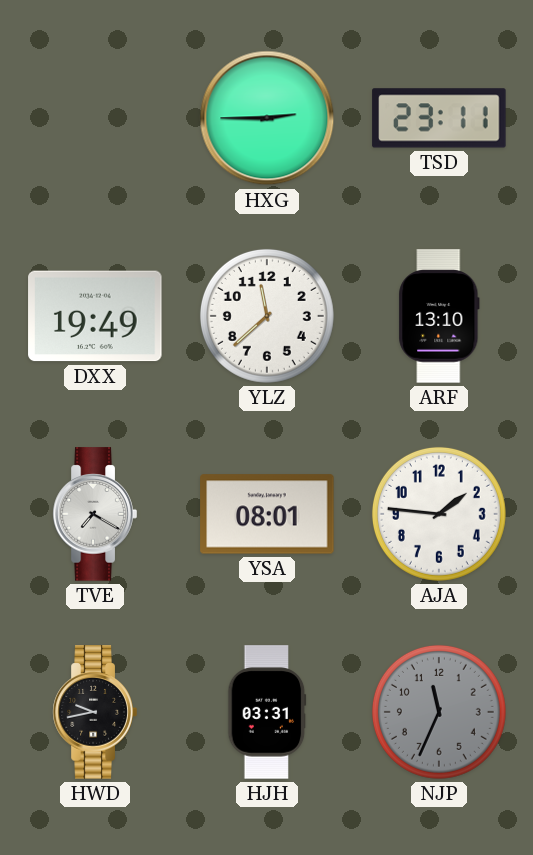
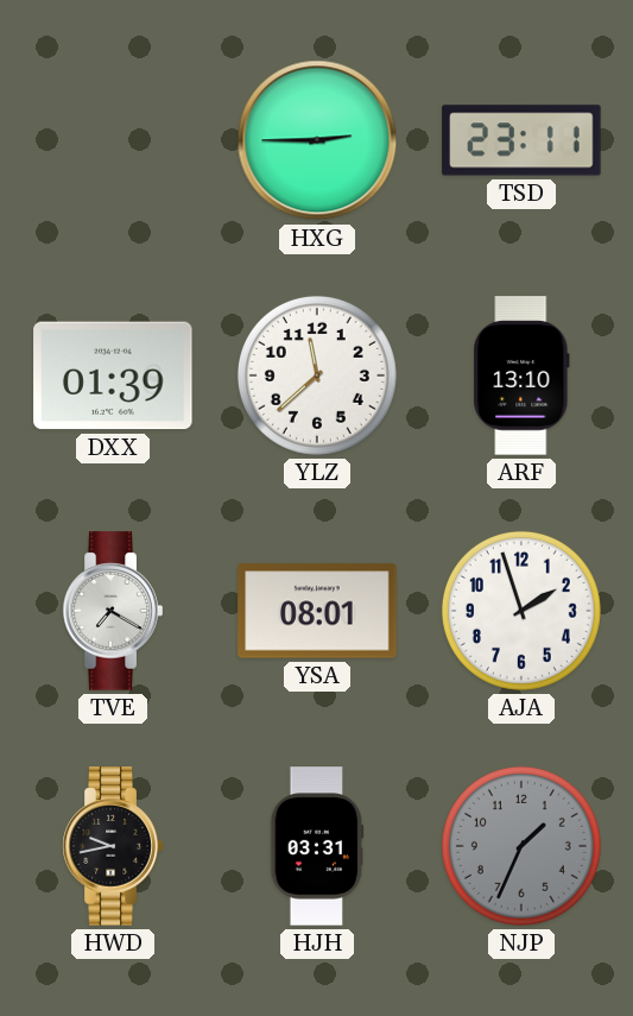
DXX: 19:49 -> 01:39
AJA: 1:46 -> 1:57
NJP: 11:34 -> 1:34
